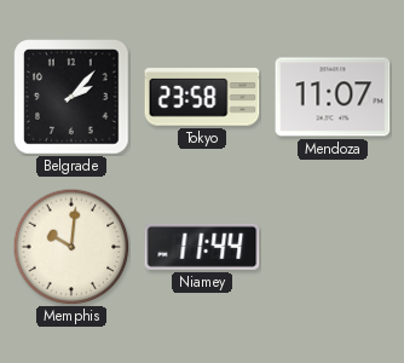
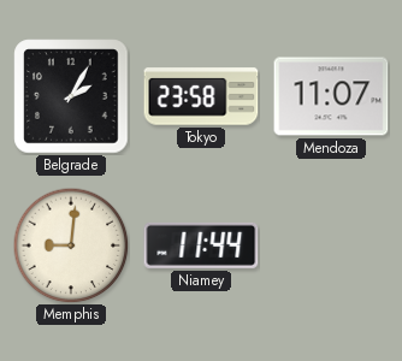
Belgrade: 2:07 -> 2:05
Memphis: 10:01 -> 9:01
